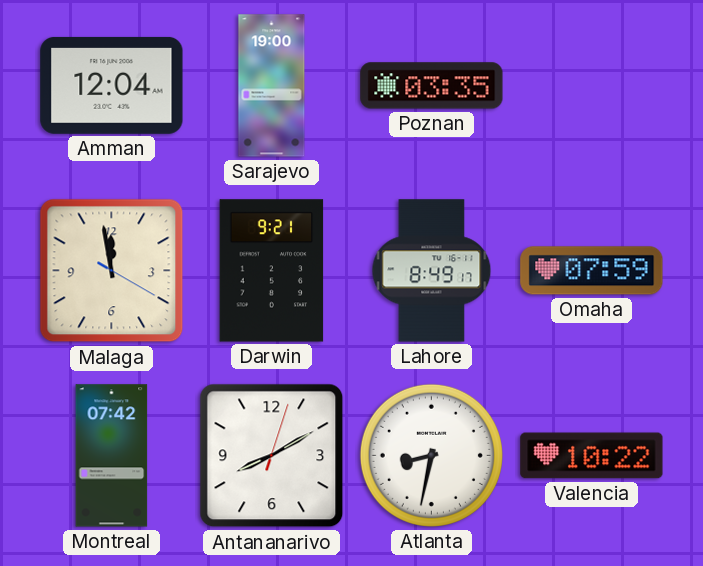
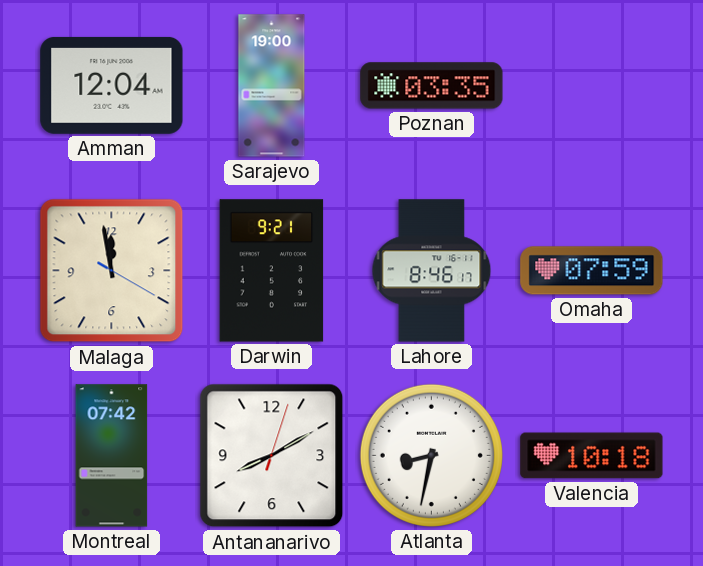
Lahore: 8:49 -> 8:46
Valencia: 10:22 -> 10:18
